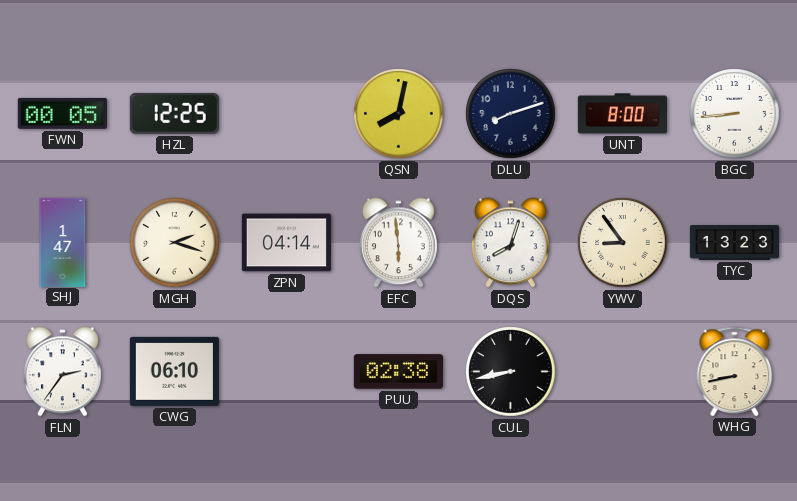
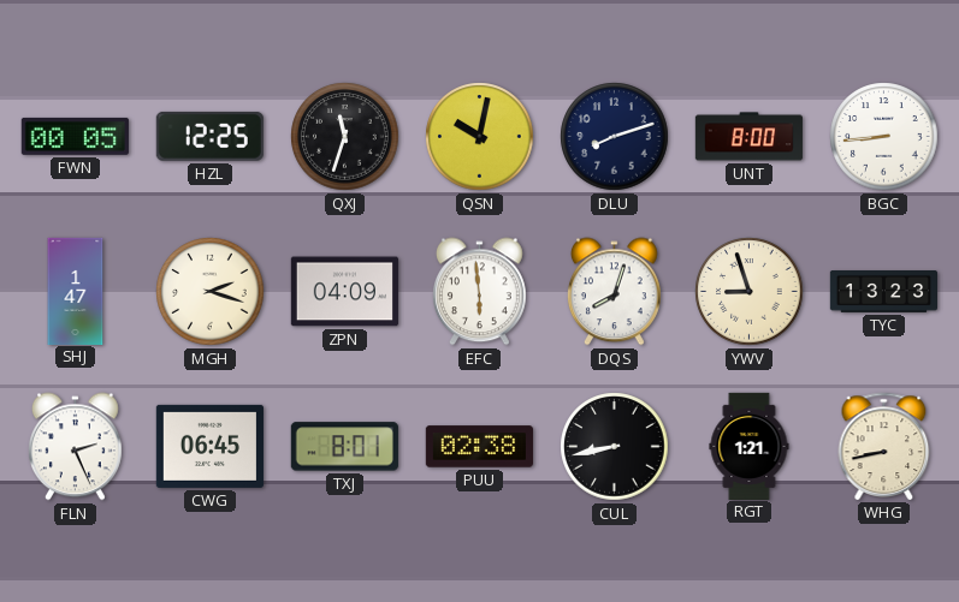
QXJ: none -> 11:33
QSN: 8:02 -> 10:02
ZPN: 04:14 -> 04:09
YWV: 8:54 -> 8:57
FLN: 2:36 -> 2:26
CWG: 06:10 -> 06:45
TXJ: none -> 8:01
RGT: none -> 1:21
